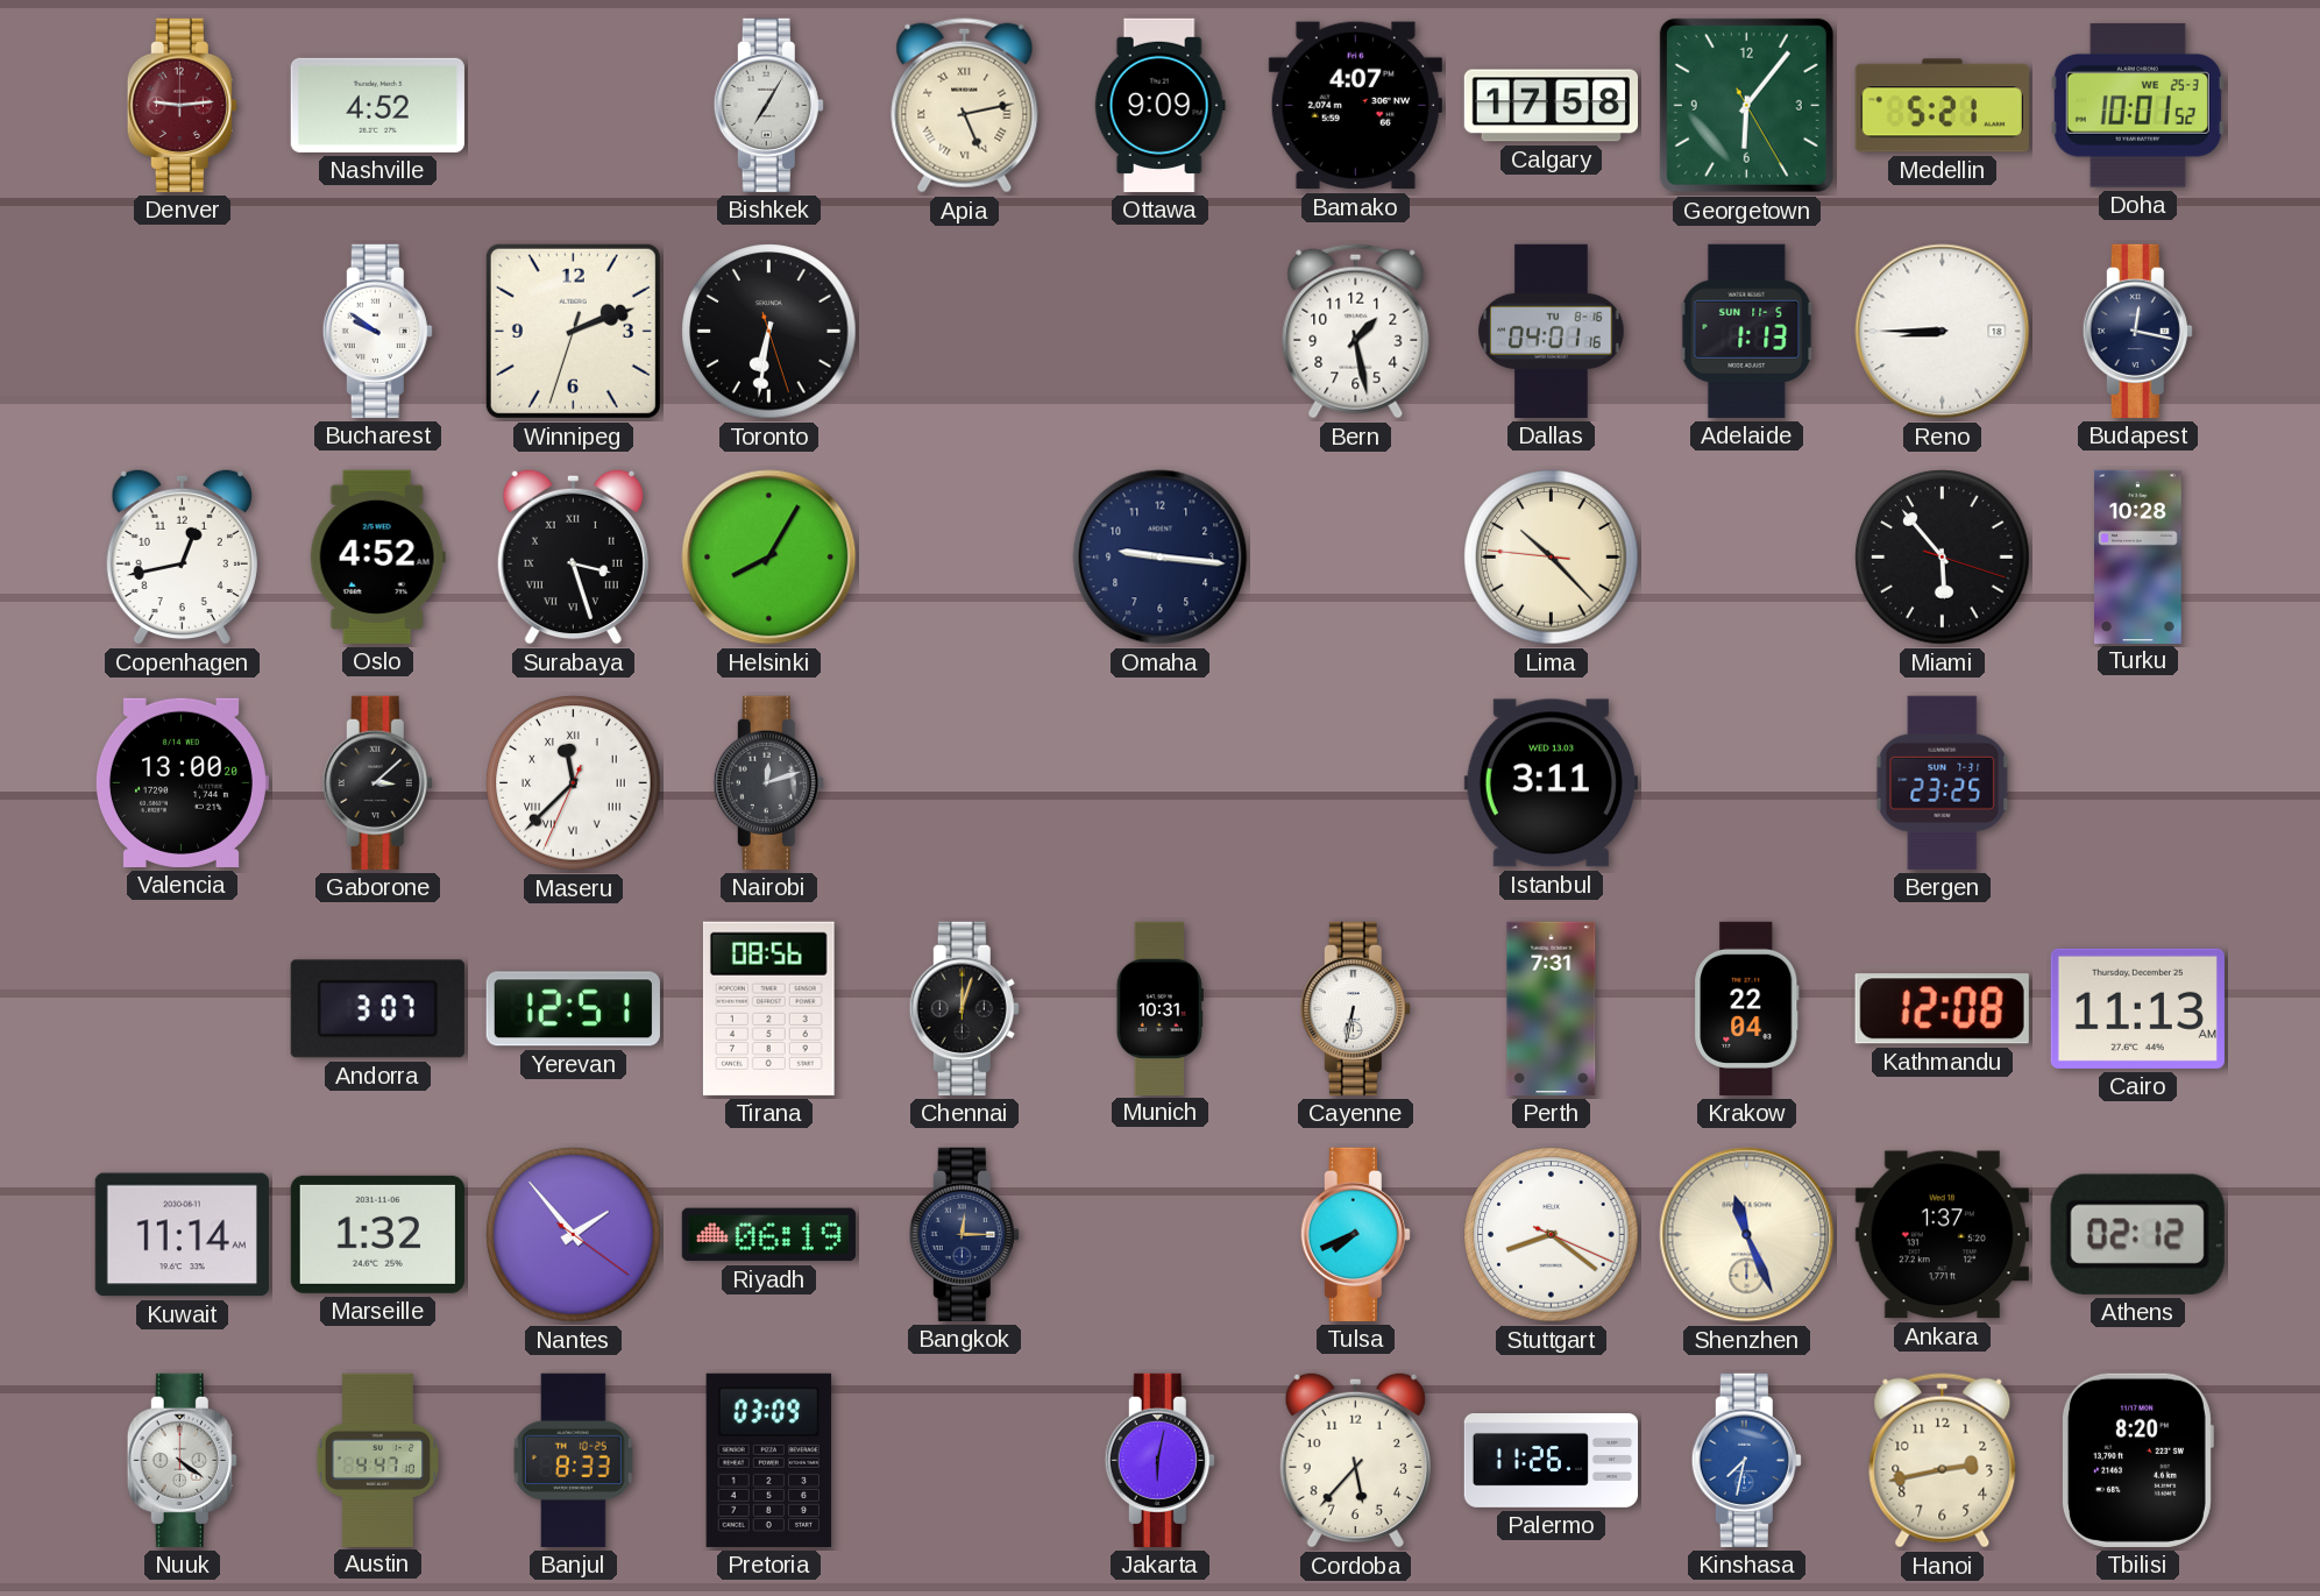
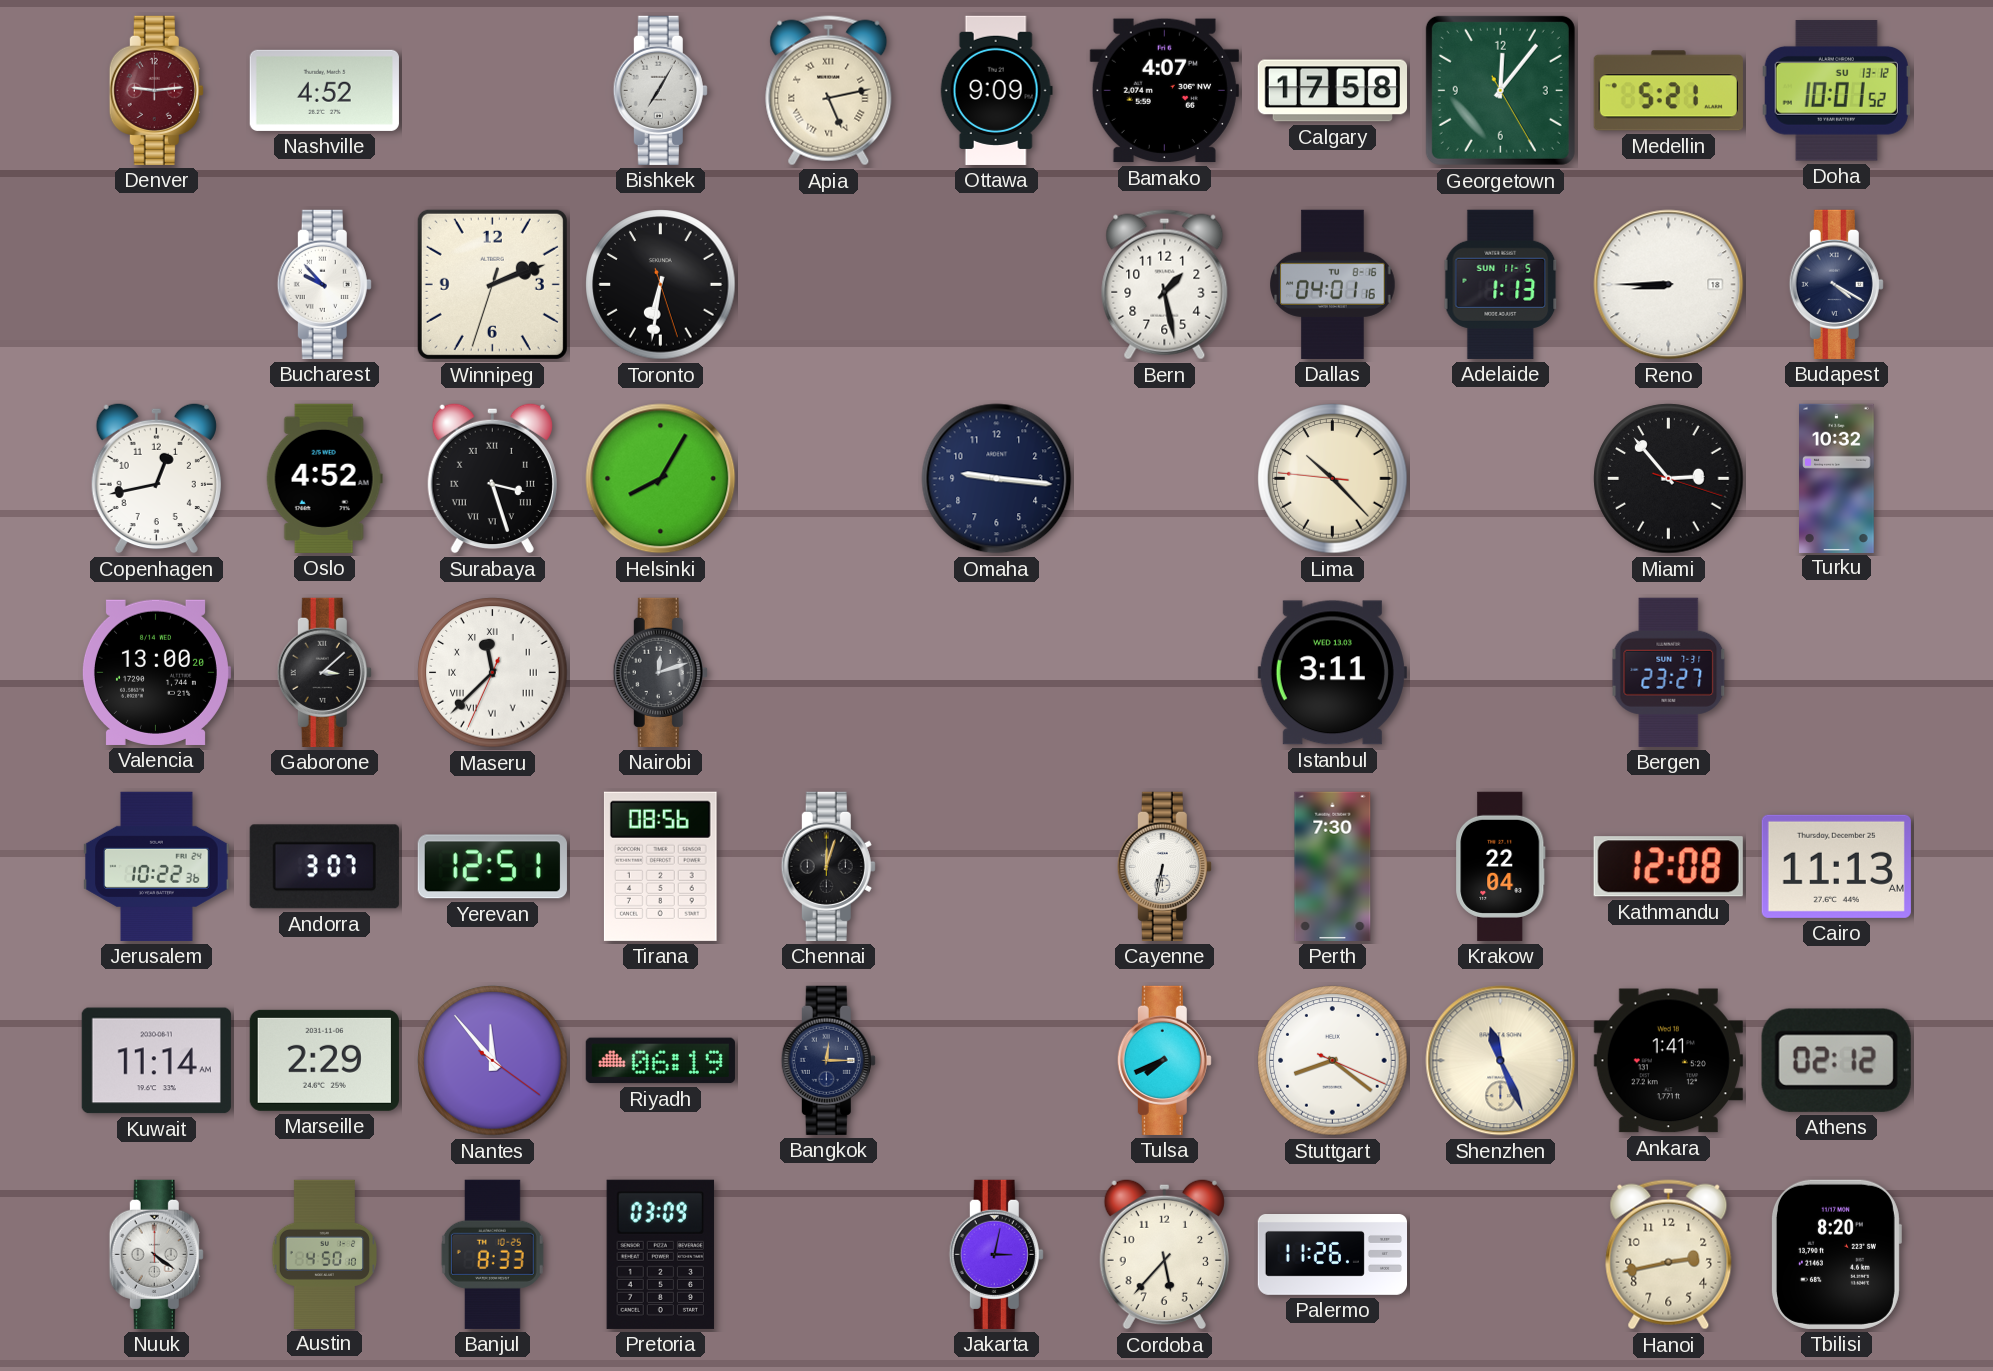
Georgetown: 6:06 -> 12:06
Doha date: WE 25-3 -> SU 13-12
Bucharest: 9:51 -> 9:53
Budapest: 12:17 -> 4:20
Miami: 5:53 -> 2:53
Turku: 10:28 -> 10:32
Bergen: 23:25 -> 23:27
Jerusalem: none -> 10:22
Munich: 10:31 -> none
Perth: 7:31 -> 7:30
Marseille: 1:32 -> 2:29
Nantes: 1:53 -> 11:53
Ankara: 1:37 -> 1:41
Austin: 4:47 -> 4:50
Jakarta: 6:02 -> 3:02
Kinshasa: 7:32 -> none
